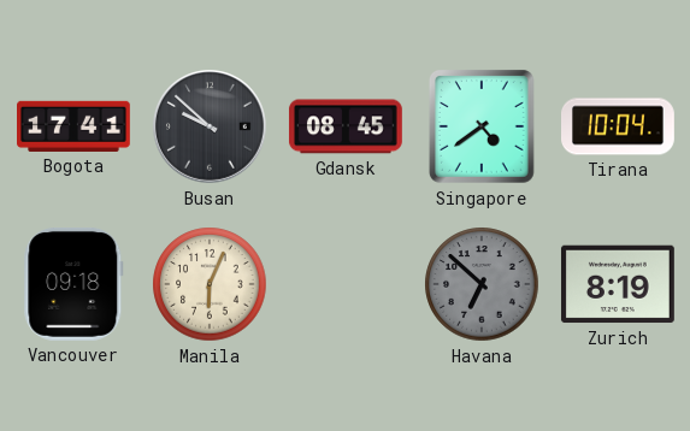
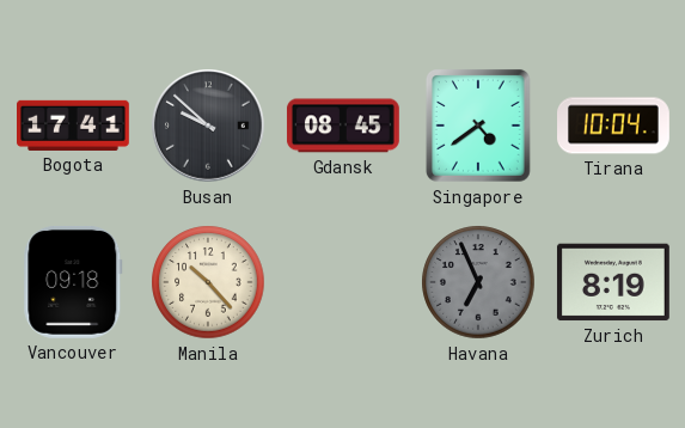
Manila: 6:04 -> 10:23
Havana: 6:52 -> 6:56
